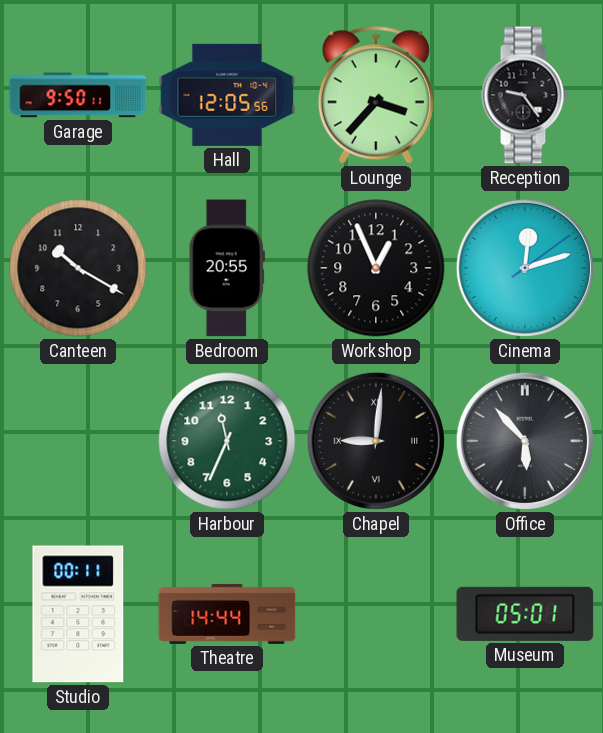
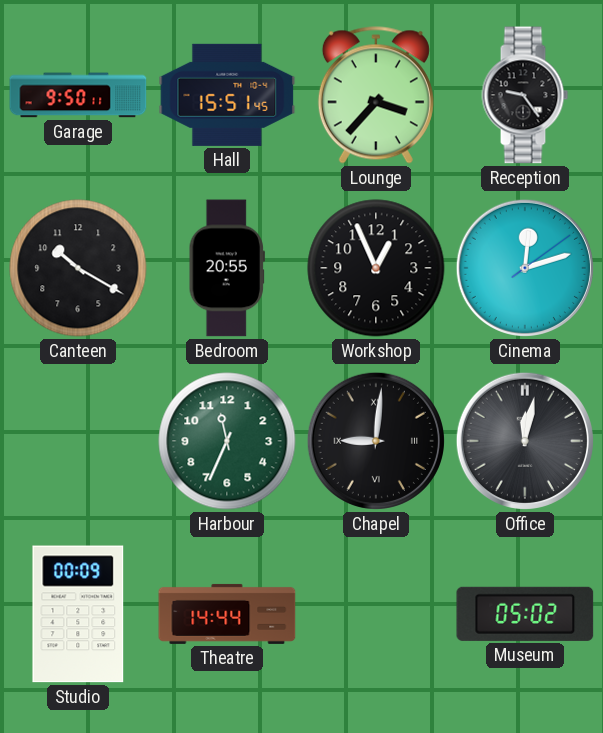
Hall: 12:05 -> 15:51
Office: 5:53 -> 12:02
Studio: 00:11 -> 00:09
Museum: 05:01 -> 05:02
